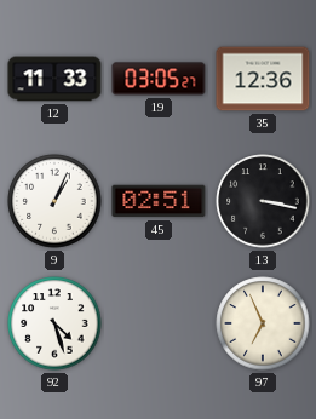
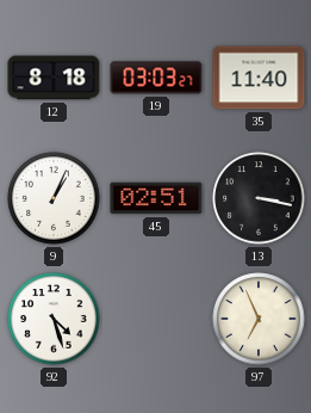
12: 11:33 -> 8:18
19: 03:05 -> 03:03
35: 12:36 -> 11:40
